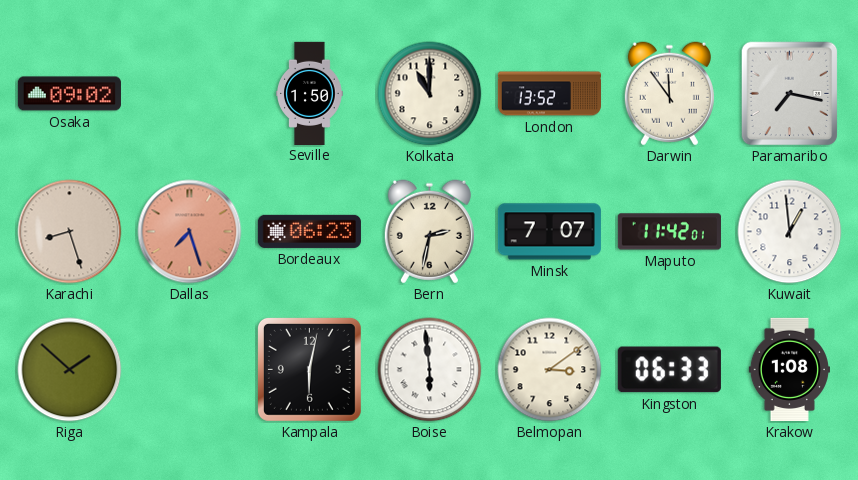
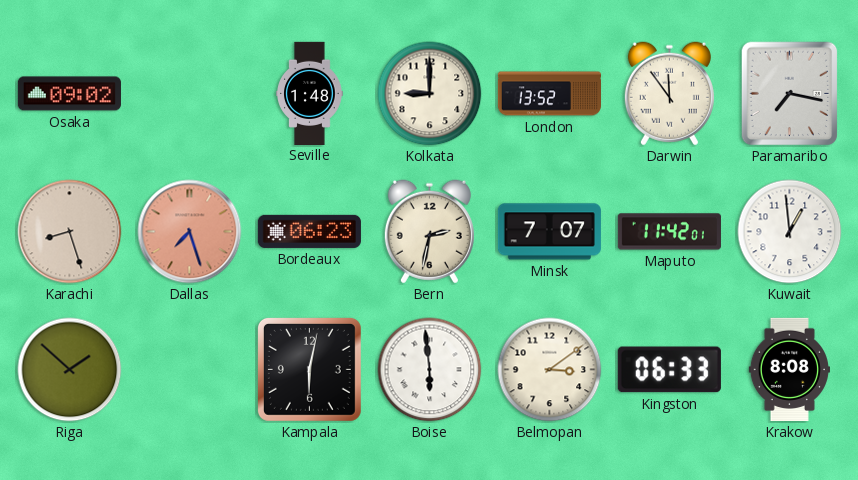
Seville: 1:50 -> 1:48
Kolkata: 11:00 -> 9:00
Krakow: 1:08 -> 8:08
